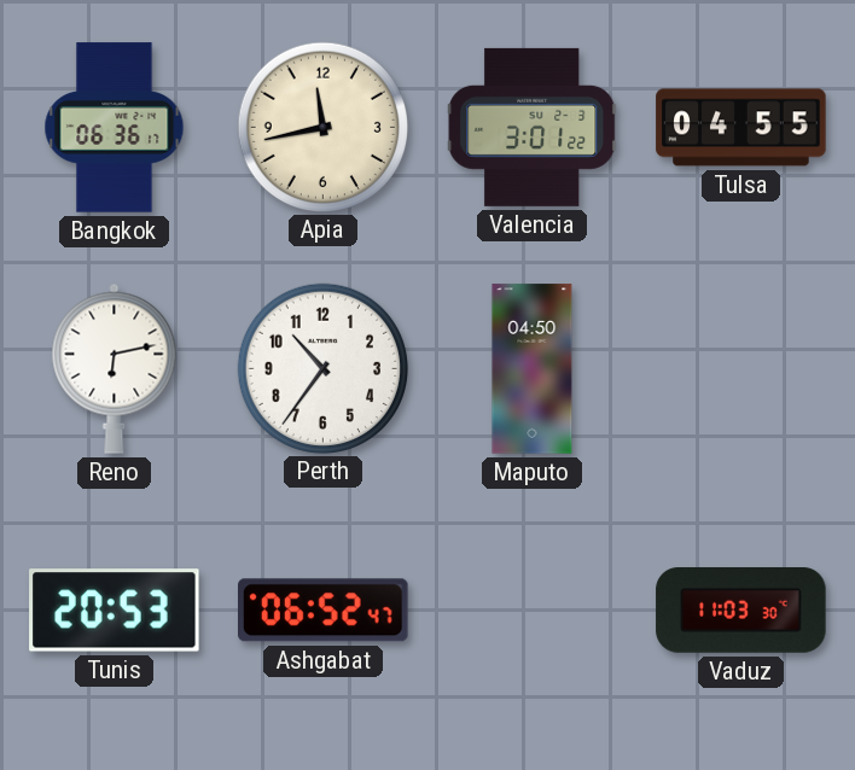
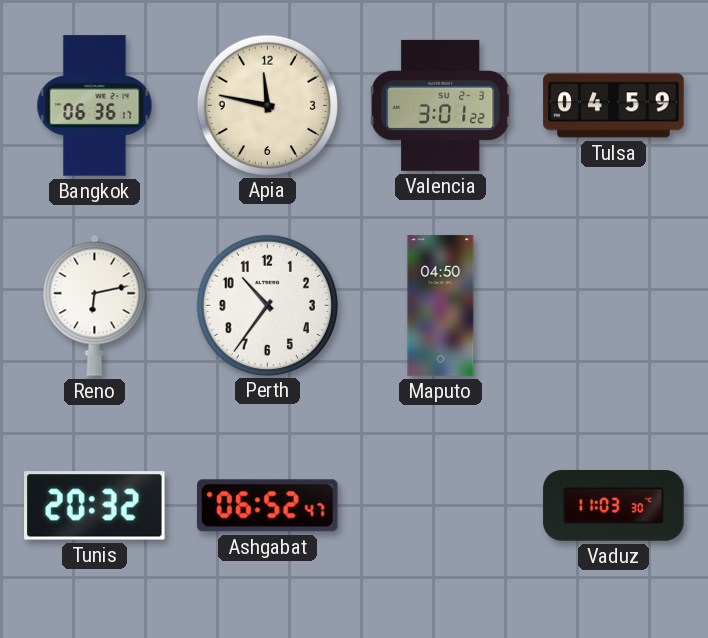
Apia: 11:43 -> 11:47
Tulsa: 04:55 -> 04:59
Tunis: 20:53 -> 20:32
